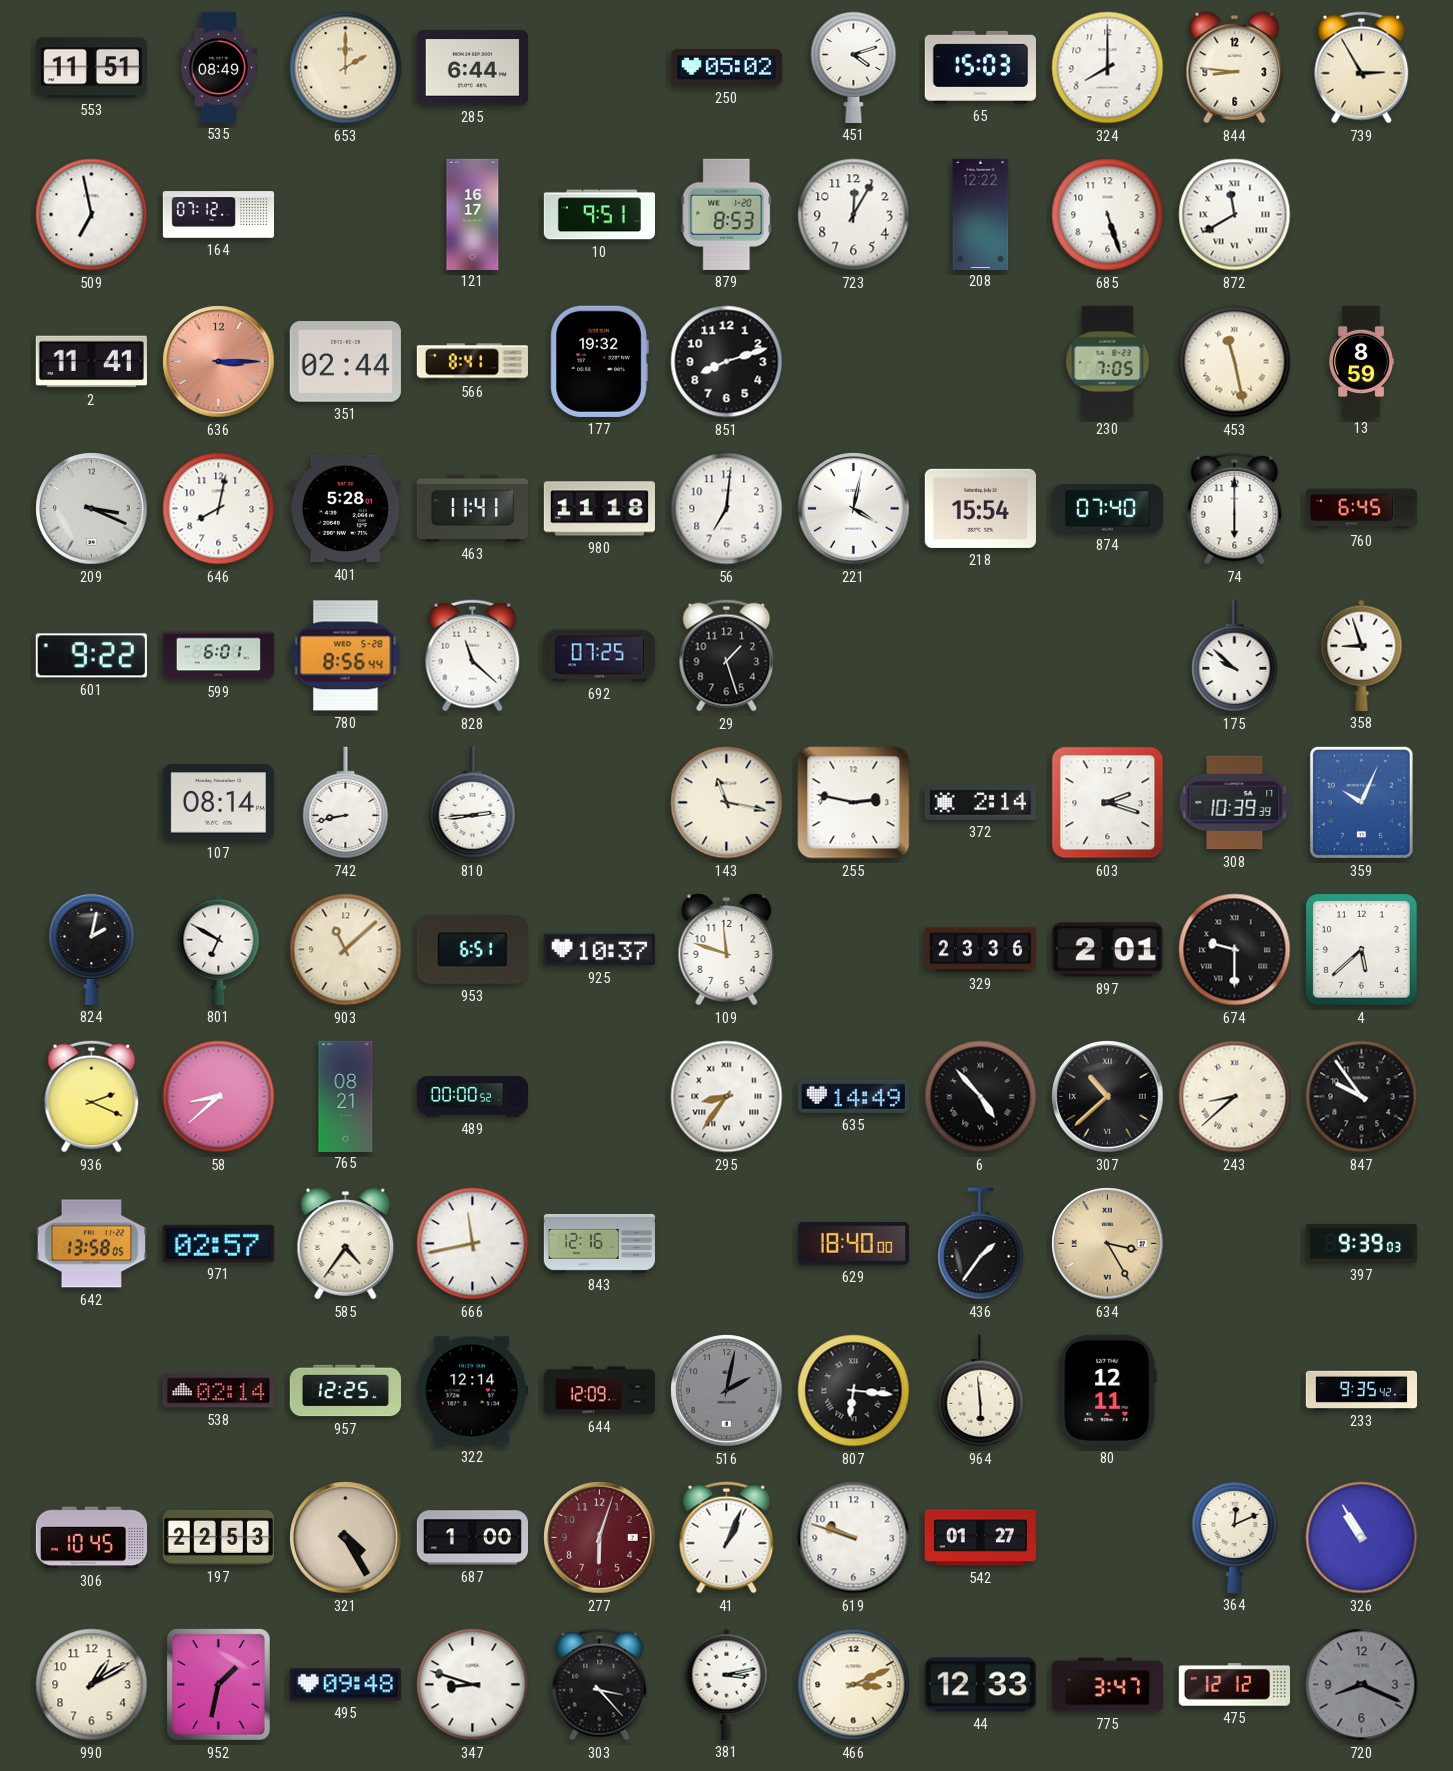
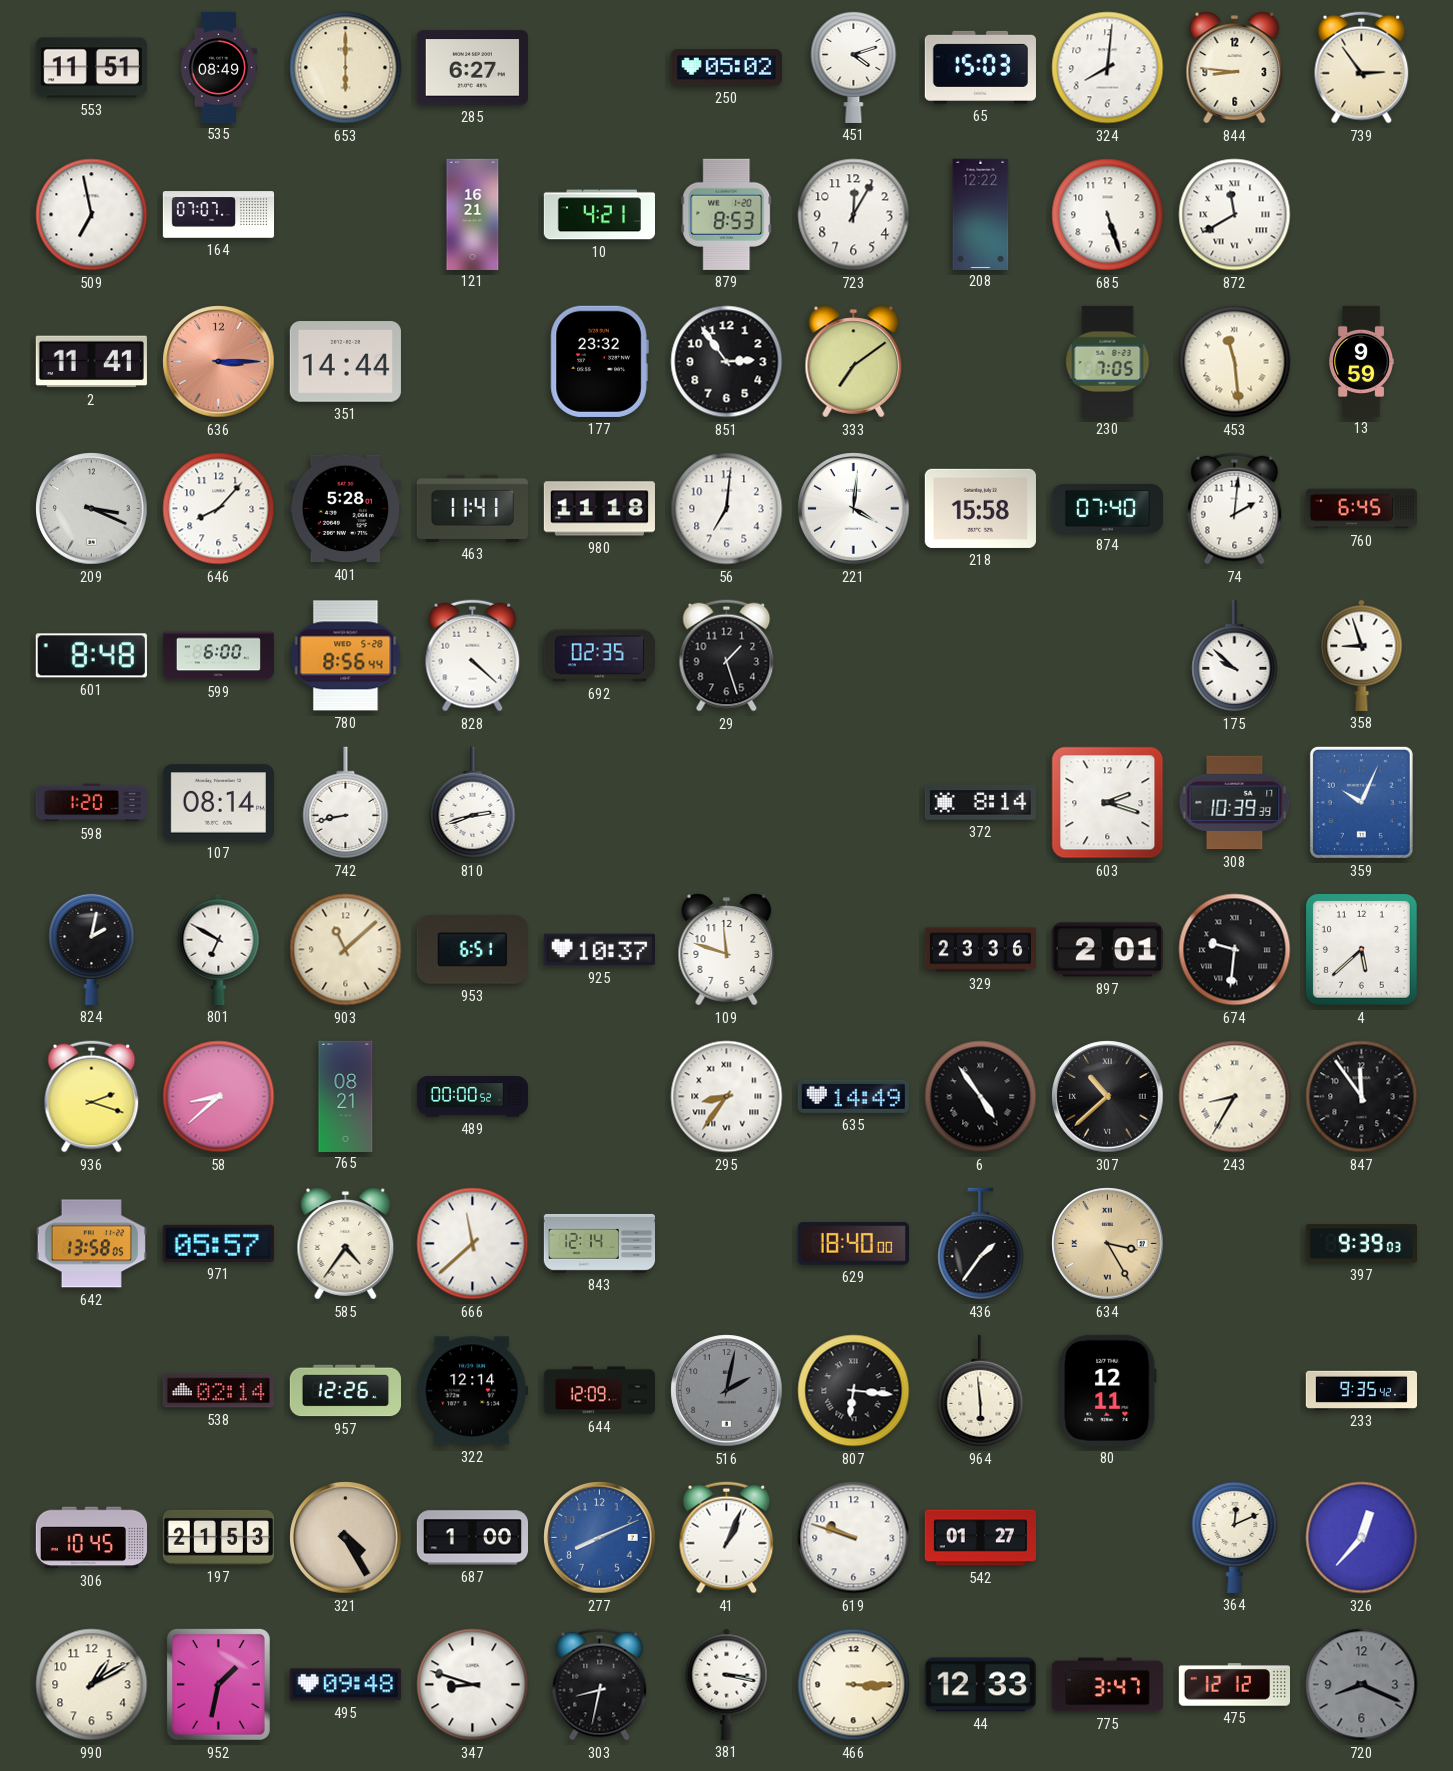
653: 2:00 -> 6:00
285: 6:44 -> 6:27
324: 8:00 -> 8:01
739: 2:55 -> 2:54
164: 07:12 -> 07:07
121: 16:17 -> 16:21
10: 9:51 -> 4:21
351: 02:44 -> 14:44
566: 8:41 -> none
177: 19:32 -> 23:32
851: 8:12 -> 2:54
333: none -> 7:09
453: 11:28 -> 11:29
13: 8:59 -> 9:59
646: 8:02 -> 8:07
221: 4:02 -> 4:01
218: 15:54 -> 15:58
74: 6:00 -> 2:01
601: 9:22 -> 8:48
599: 6:01 -> 6:00
828: 11:22 -> 4:22
692: 07:25 -> 02:35
598: none -> 1:20
810: 2:44 -> 2:42
143: 11:17 -> none
255: 2:47 -> none
372: 2:14 -> 8:14
674: 9:30 -> 9:31
936: 2:19 -> 2:18
6: 4:53 -> 4:54
243: 8:38 -> 8:35
847: 9:54 -> 11:54
971: 02:57 -> 05:57
666: 11:43 -> 11:38
843: 12:16 -> 12:14
957: 12:25 -> 12:26
197: 22:53 -> 21:53
277: 6:03 -> 8:11
277 dial: burgundy -> blue
326: 10:55 -> 12:37
303: 3:23 -> 8:32
381: 3:13 -> 3:17
466: 3:11 -> 3:15
